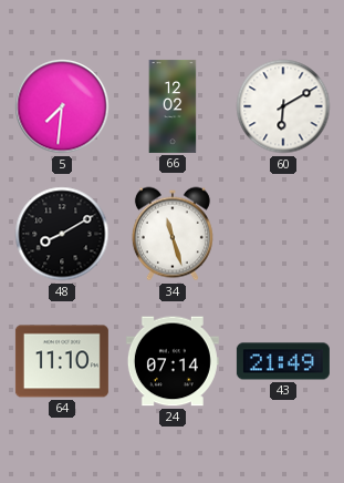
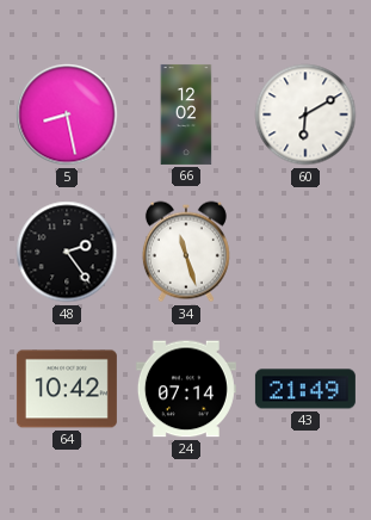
5: 7:31 -> 8:28
48: 8:10 -> 2:24
64: 11:10 -> 10:42
